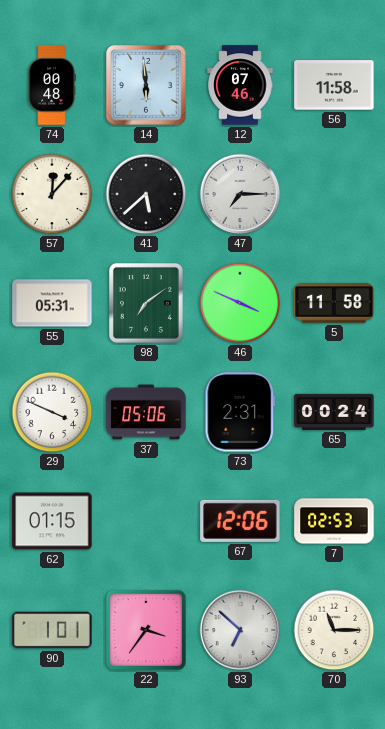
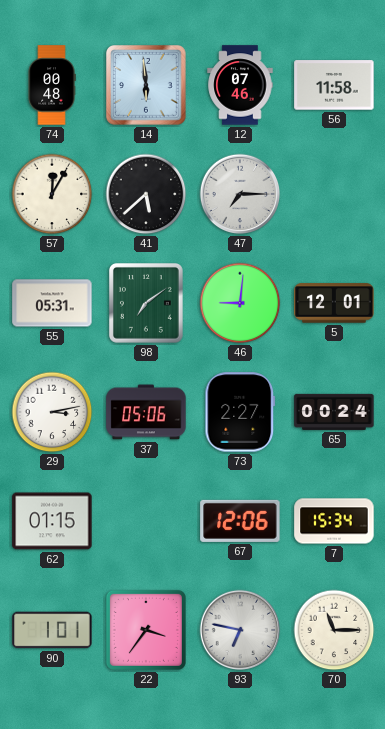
57: 12:07 -> 12:05
46: 3:49 -> 9:01
5: 11:58 -> 12:01
29: 3:49 -> 3:13
73: 2:31 -> 2:27
7: 02:53 -> 15:34
93: 6:52 -> 6:47
